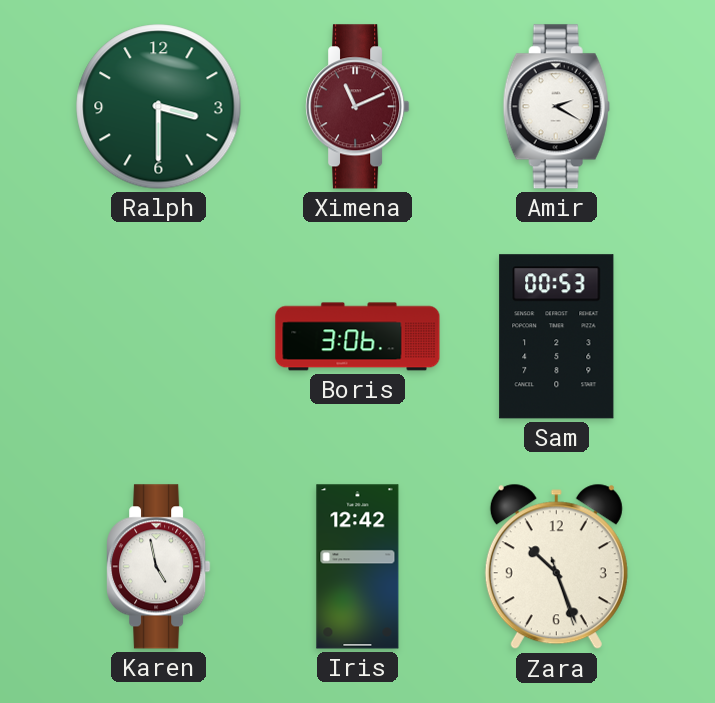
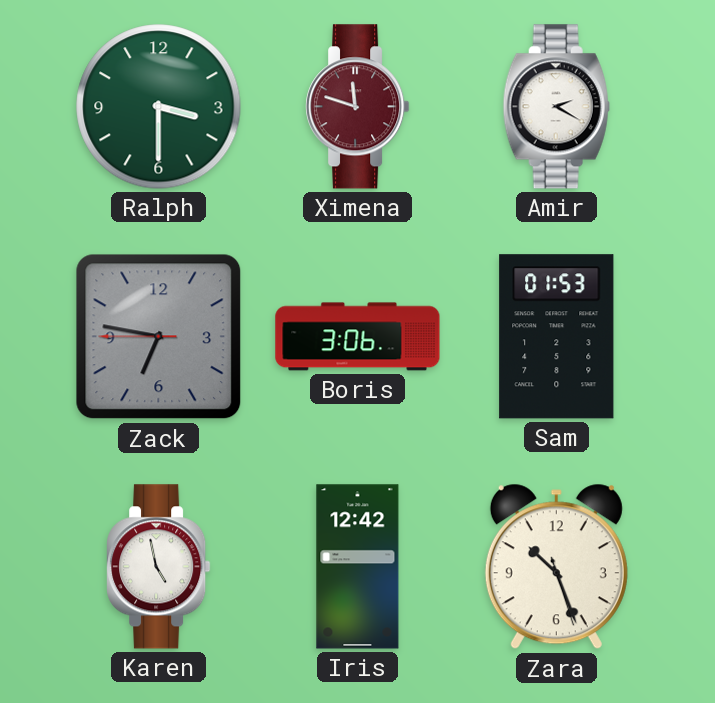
Ximena: 11:11 -> 11:48
Zack: none -> 6:46
Sam: 00:53 -> 01:53
